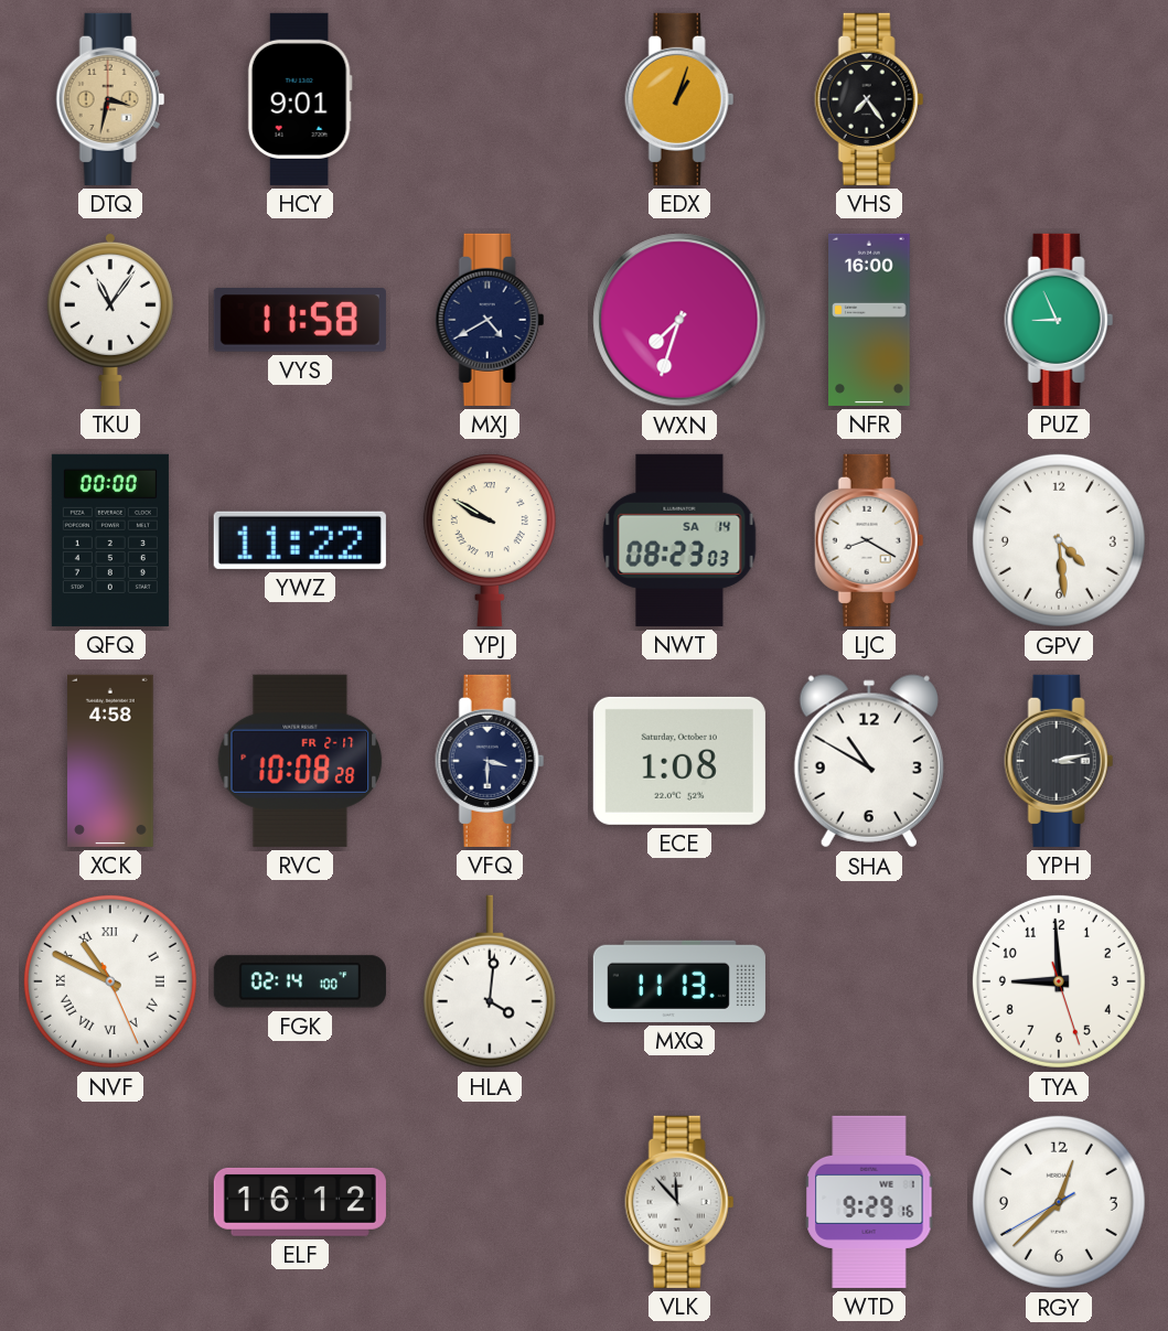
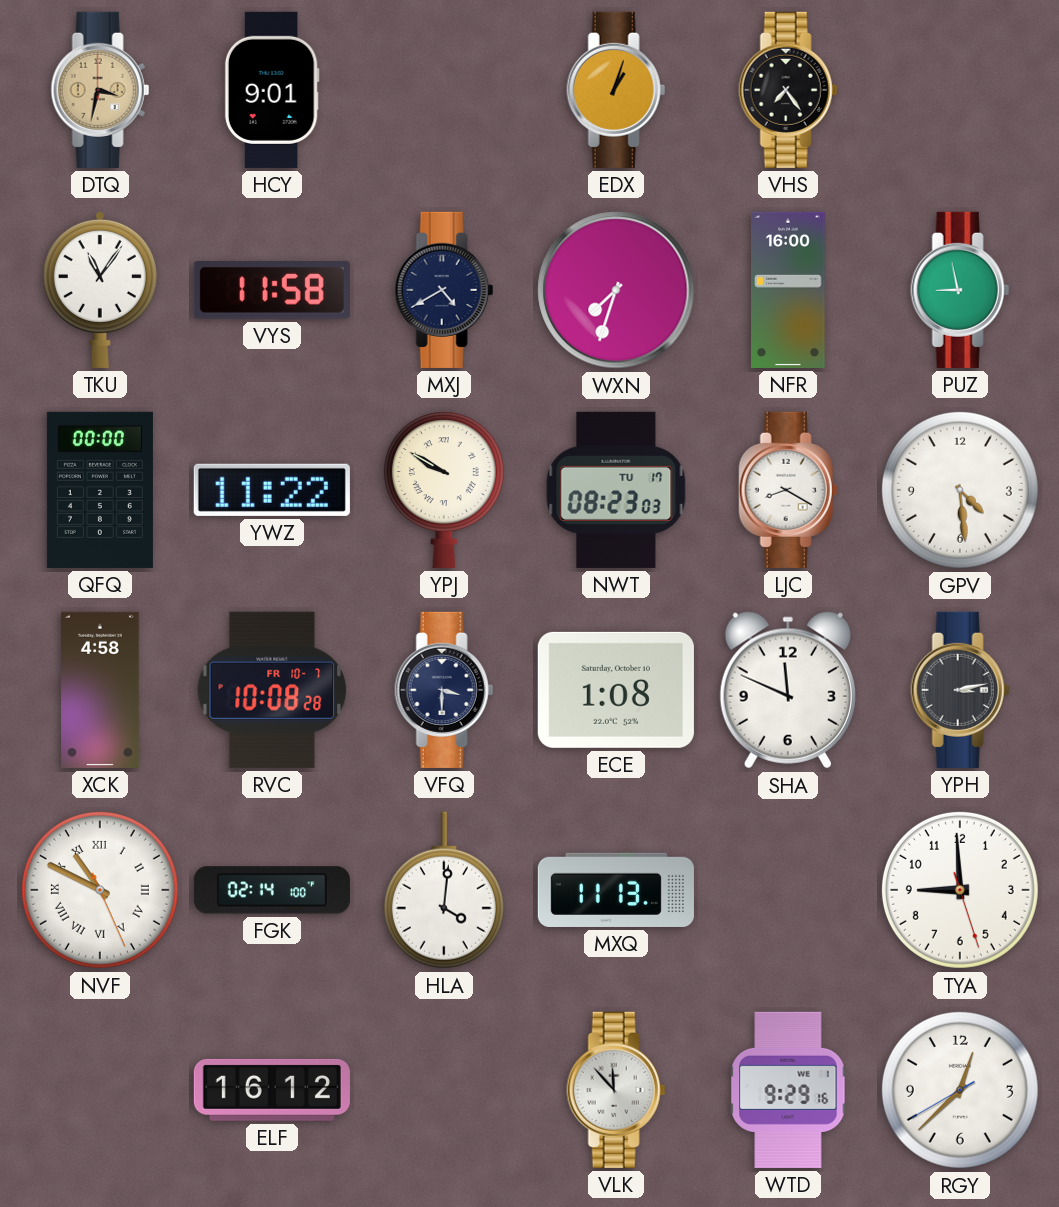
PUZ: 8:56 -> 8:58
NWT date: SA 14 -> TU 17
RVC date: FR 2-17 -> FR 10-7
SHA: 10:50 -> 11:49
